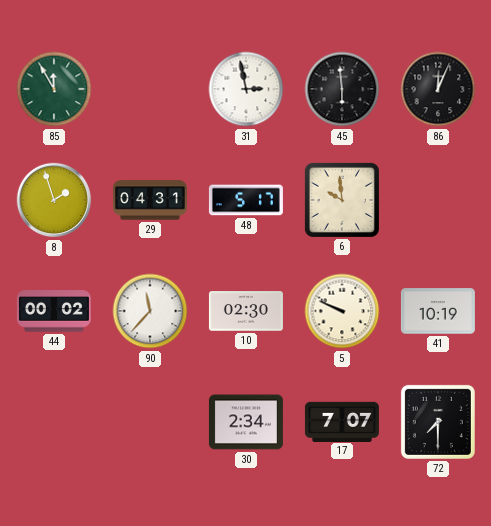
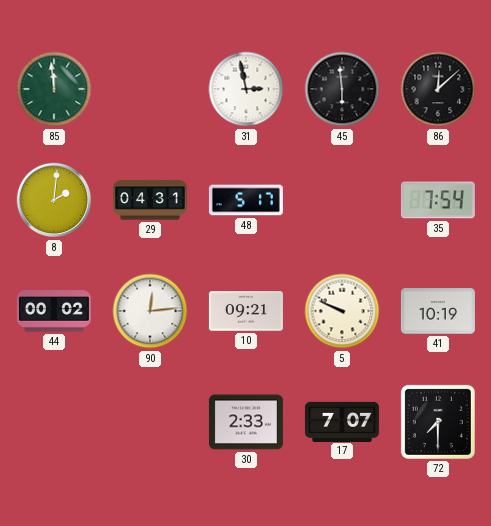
85: 11:55 -> 11:59
86: 12:04 -> 12:08
8: 1:57 -> 2:01
6: 9:59 -> none
35: none -> 7:54
90: 11:37 -> 12:14
10: 02:30 -> 09:21
30: 2:34 -> 2:33
